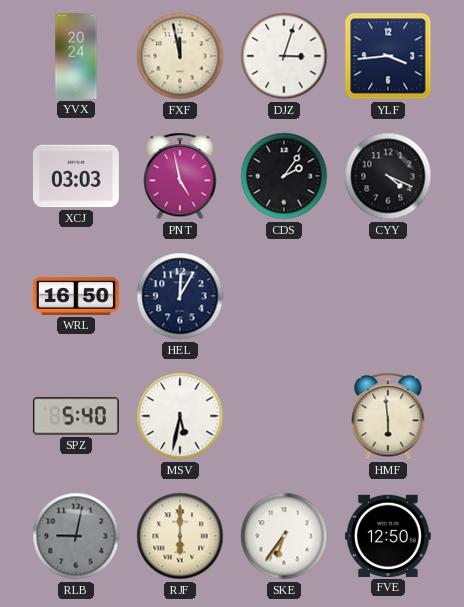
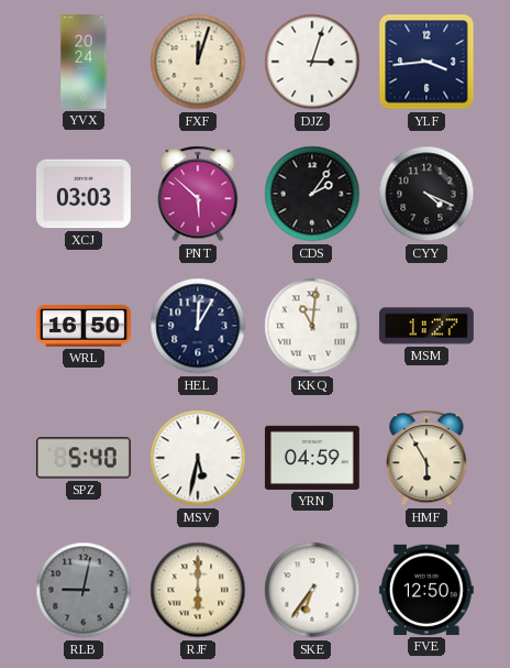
FXF: 11:58 -> 12:03
PNT: 4:58 -> 5:52
KKQ: none -> 11:01
MSM: none -> 1:27
YRN: none -> 04:59
HMF: 5:59 -> 5:55
